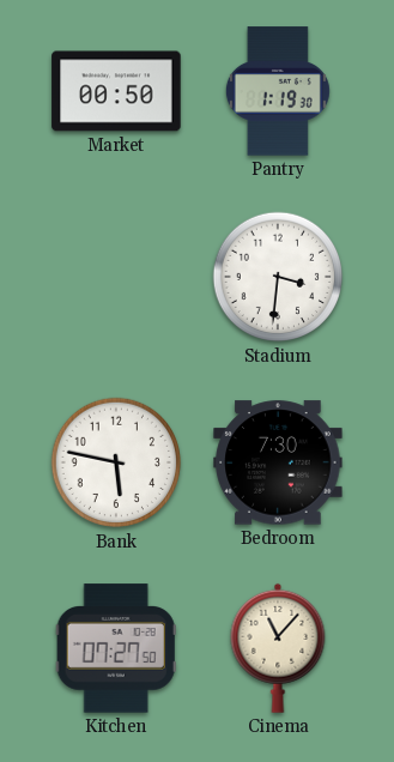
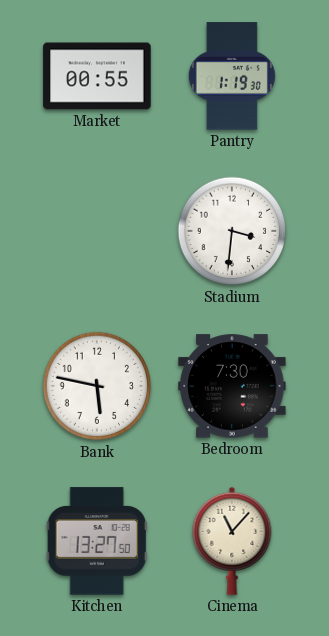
Market: 00:50 -> 00:55
Kitchen: 07:27 -> 13:27
